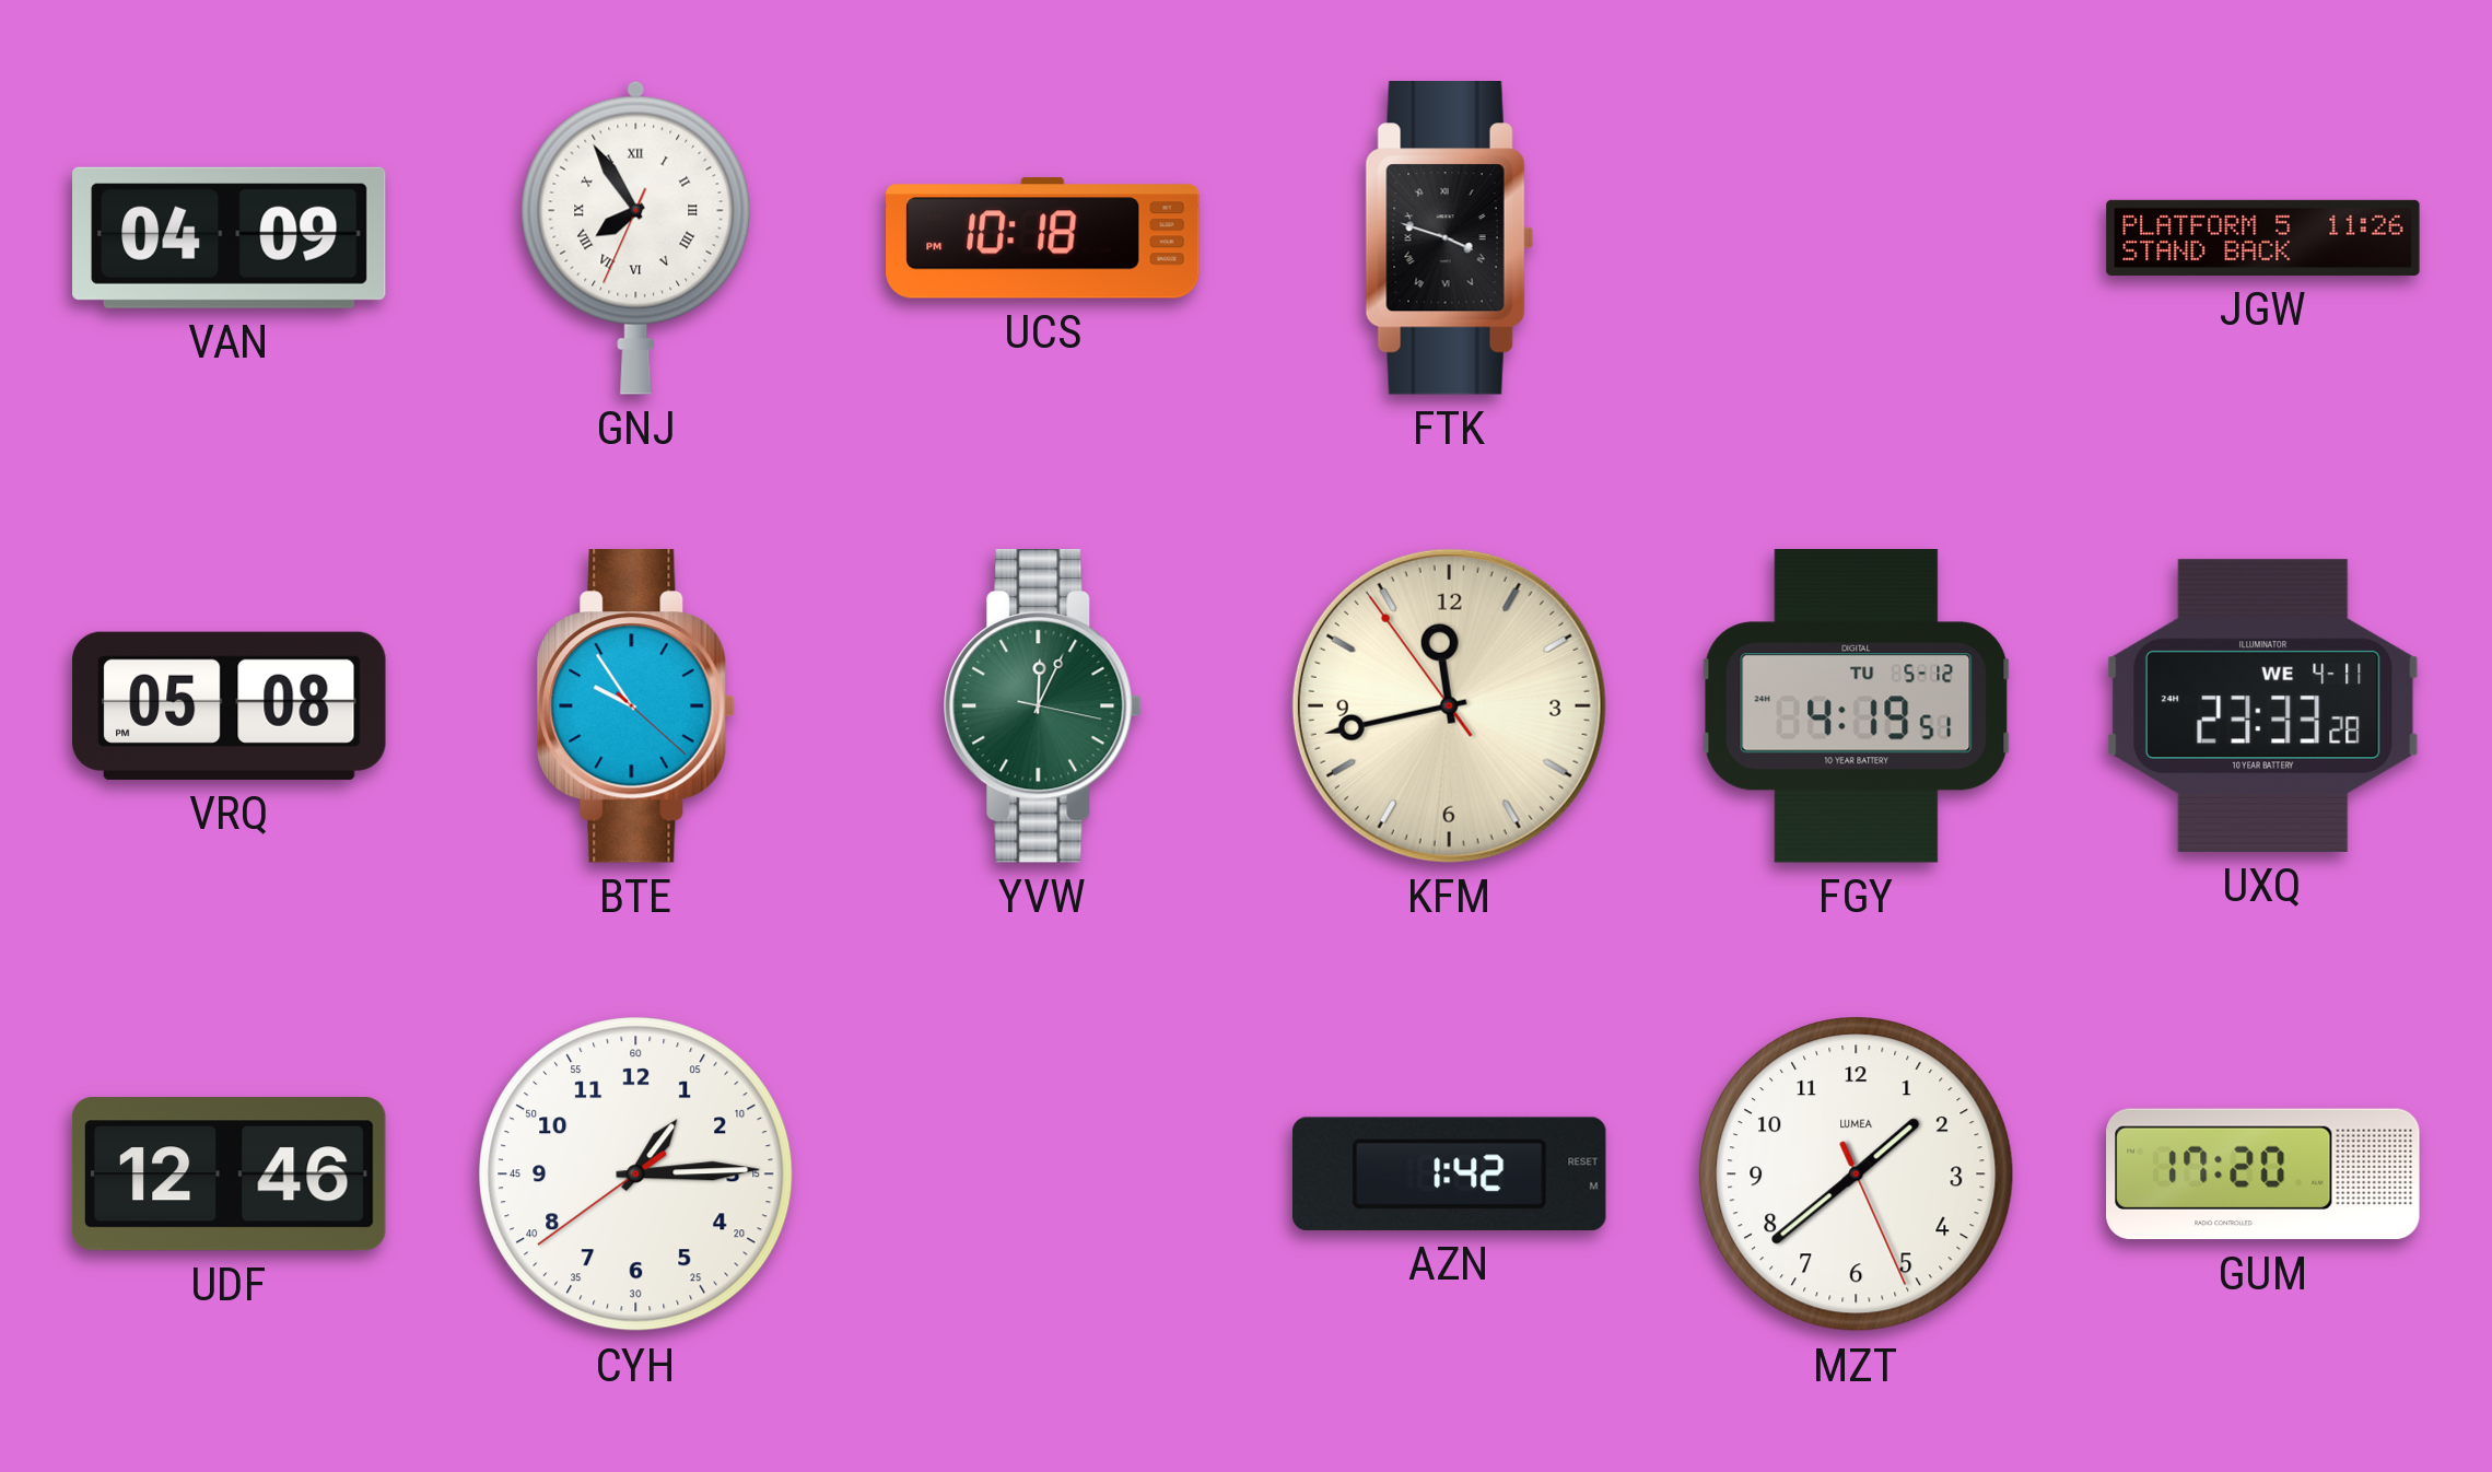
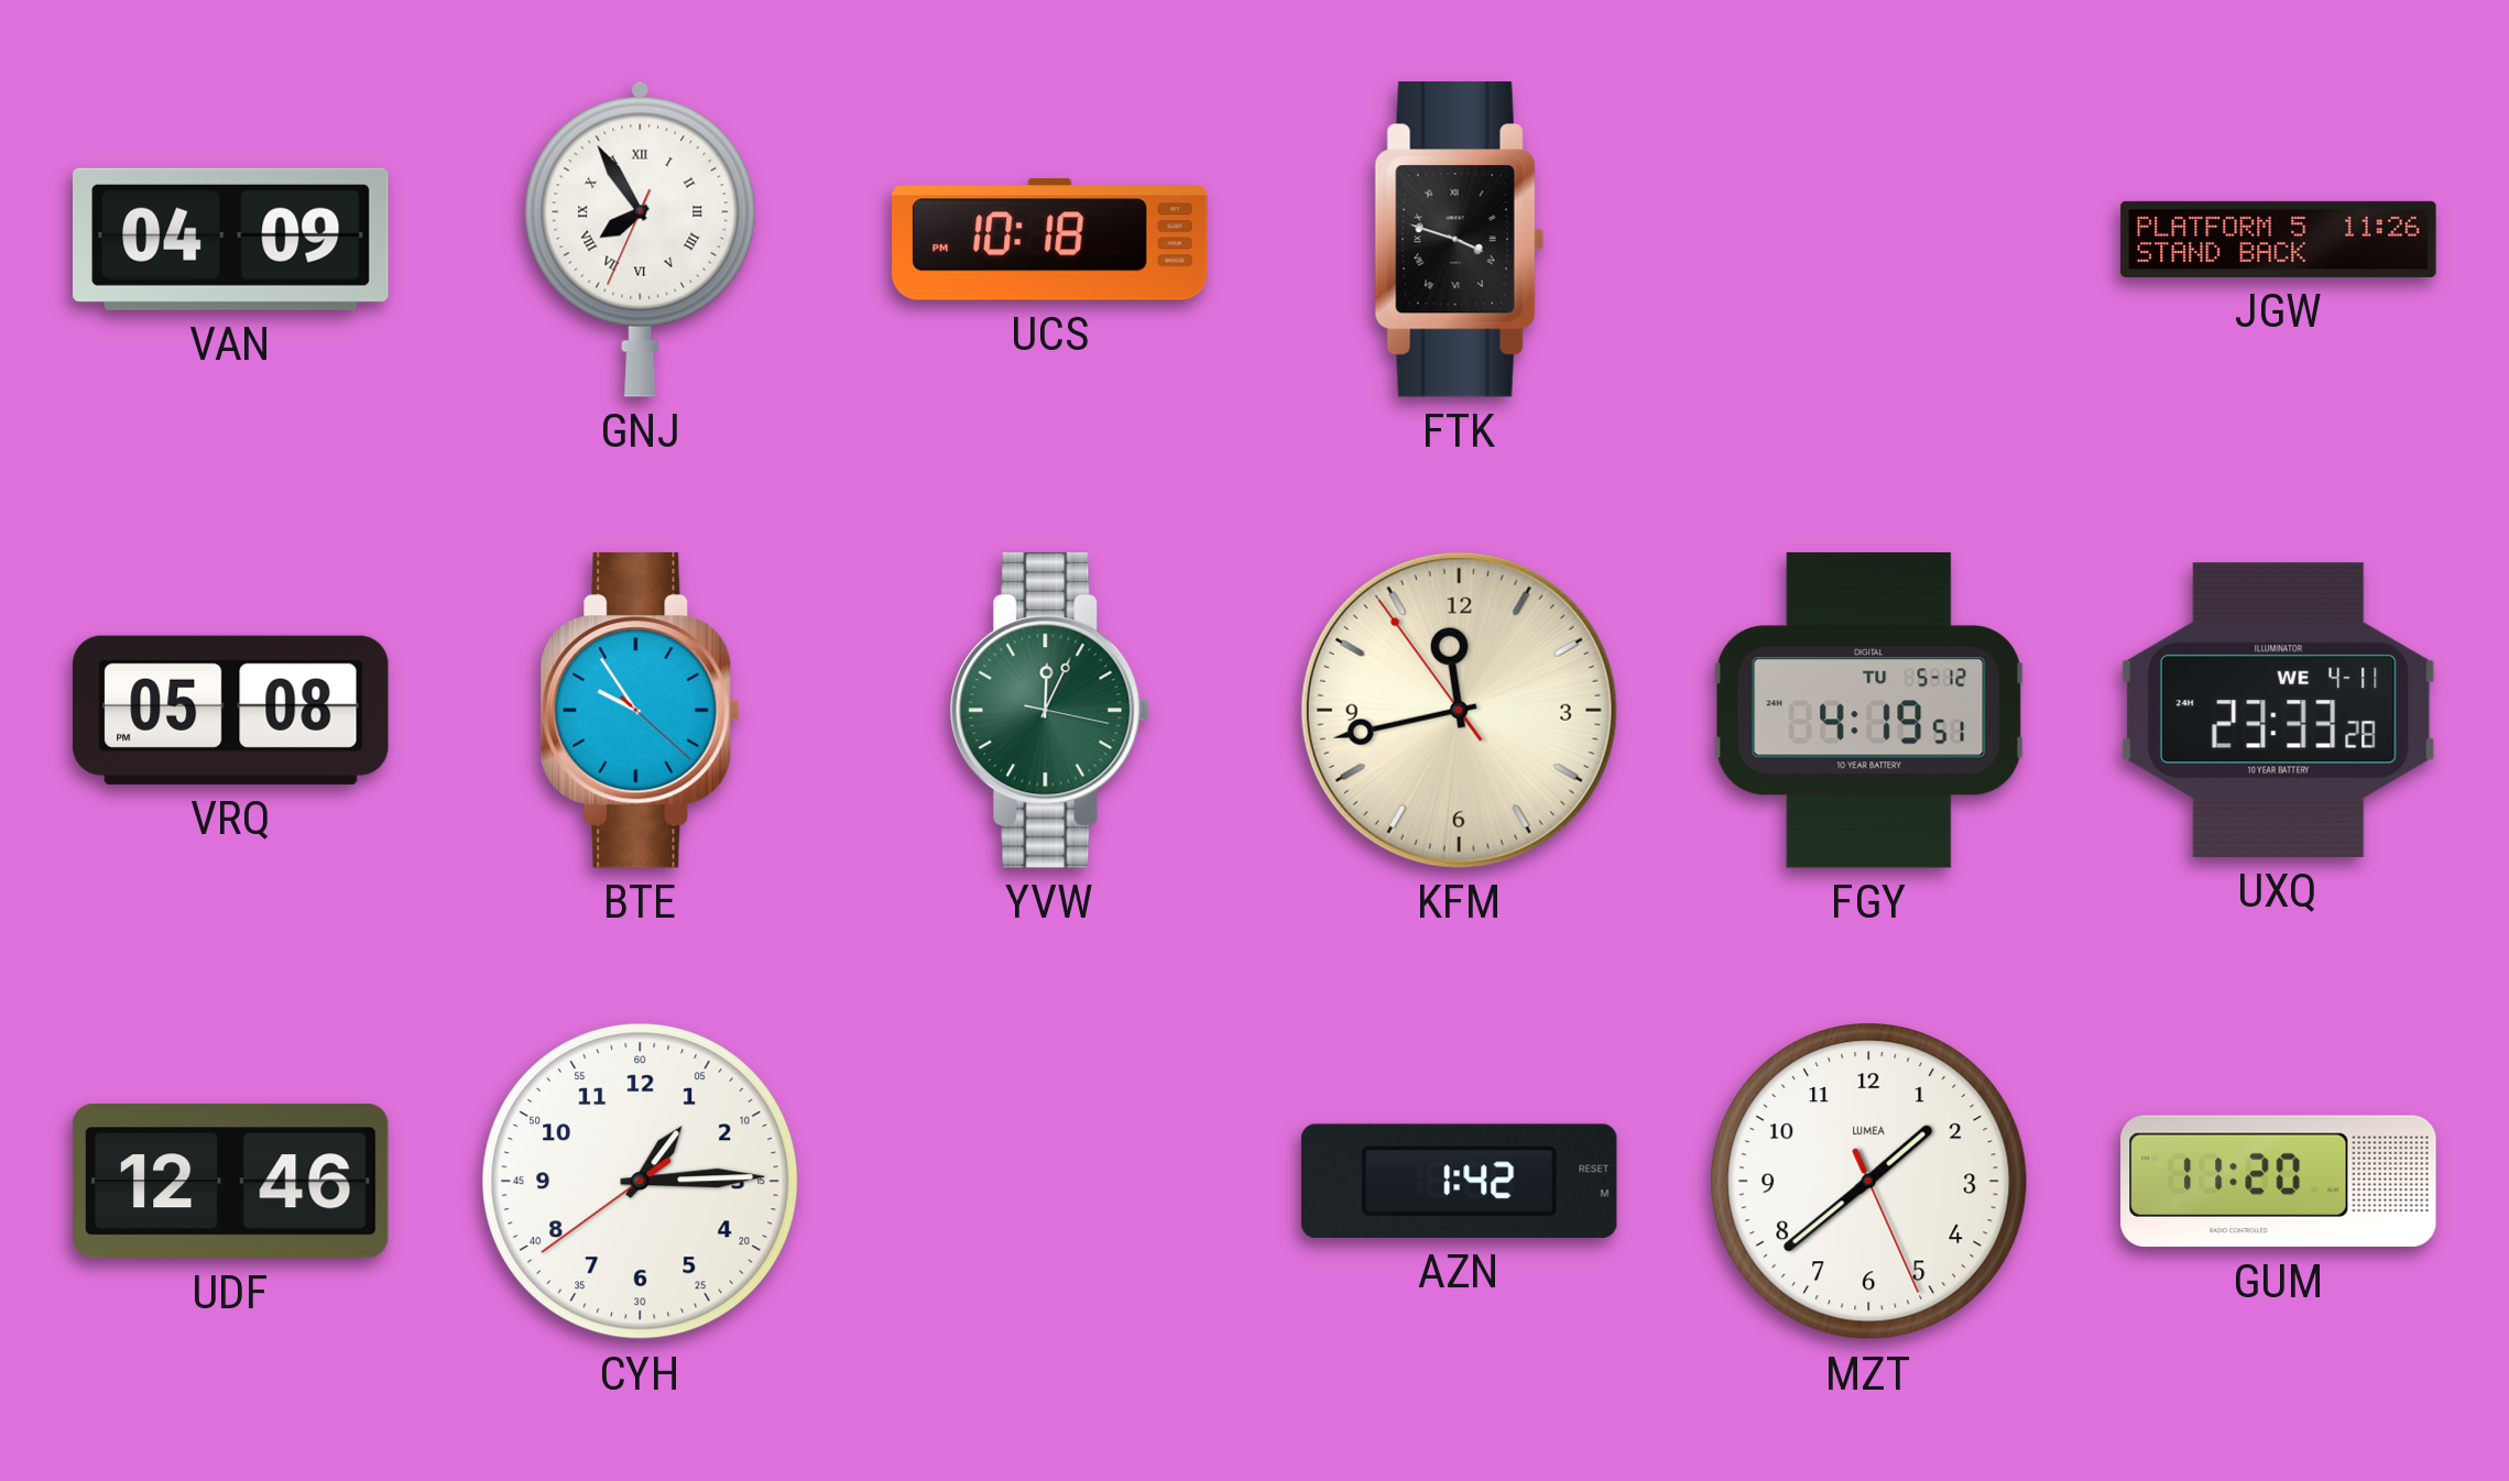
GUM: 17:20 -> 11:20
